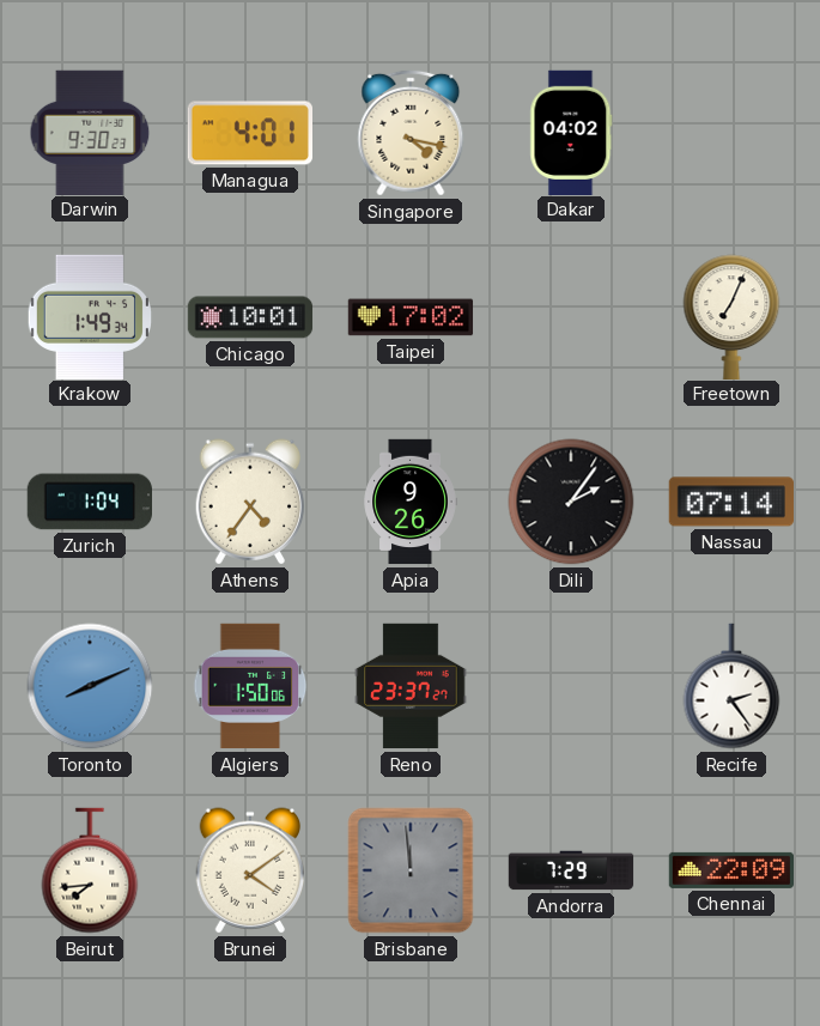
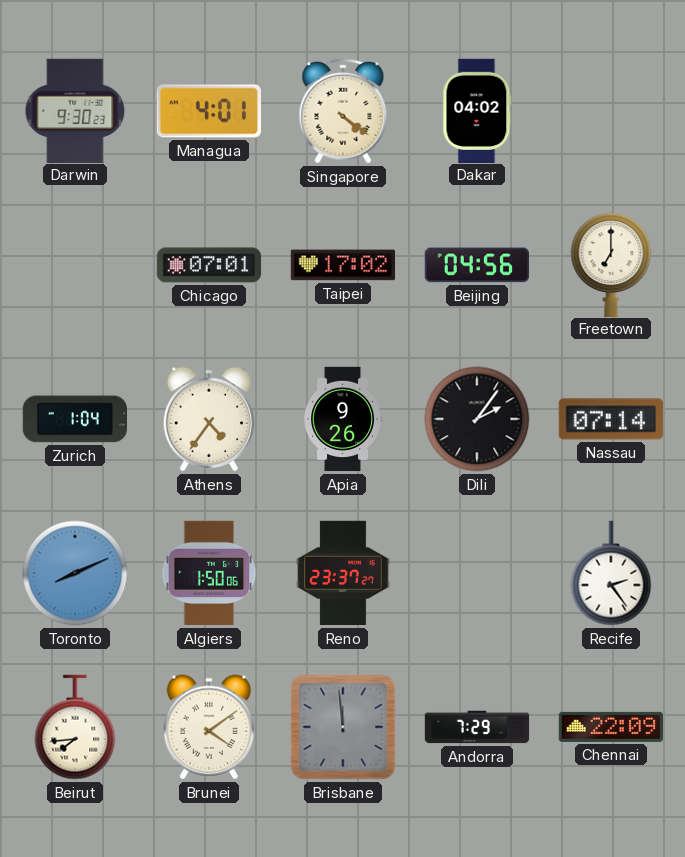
Singapore: 4:17 -> 4:21
Krakow: 1:49 -> none
Chicago: 10:01 -> 07:01
Beijing: none -> 04:56
Freetown: 7:04 -> 7:00
